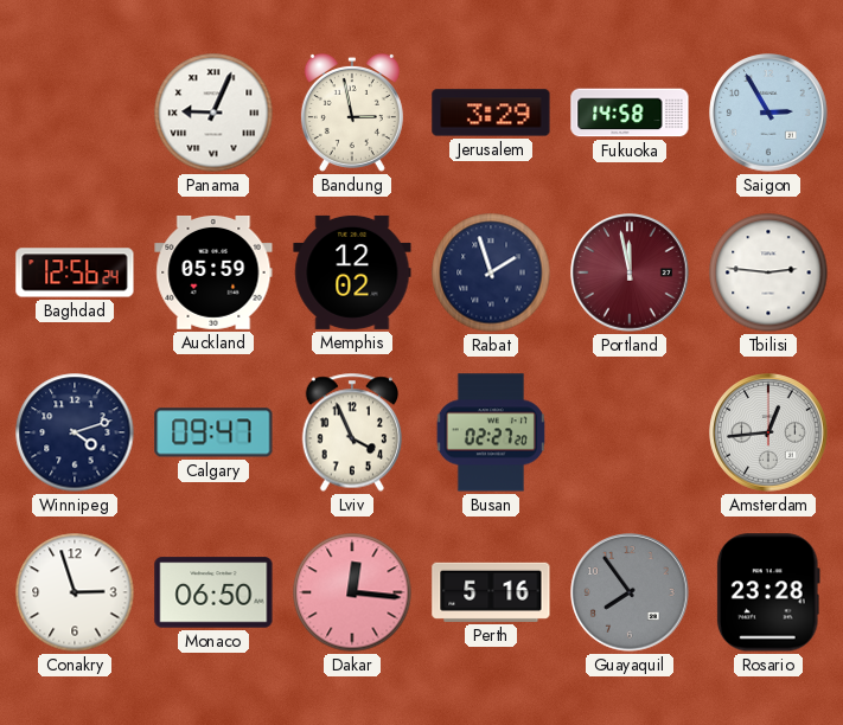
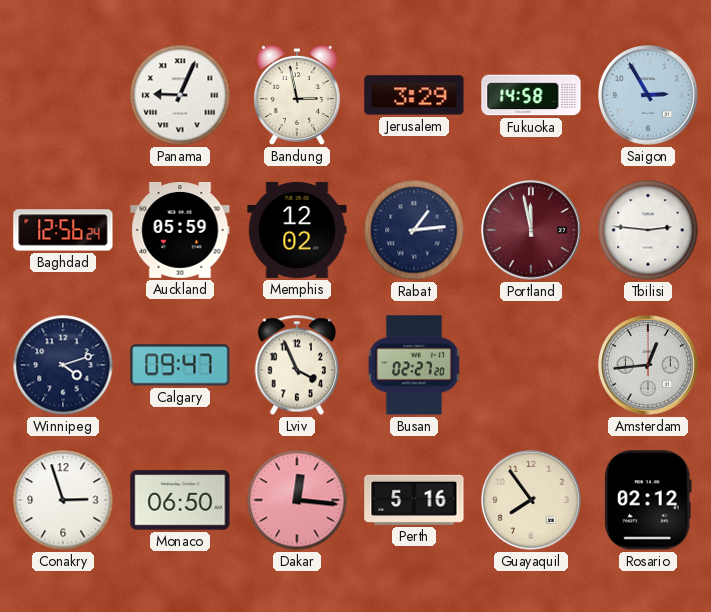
Rabat: 1:57 -> 1:14
Guayaquil dial: grey -> cream
Rosario: 23:28 -> 02:12
